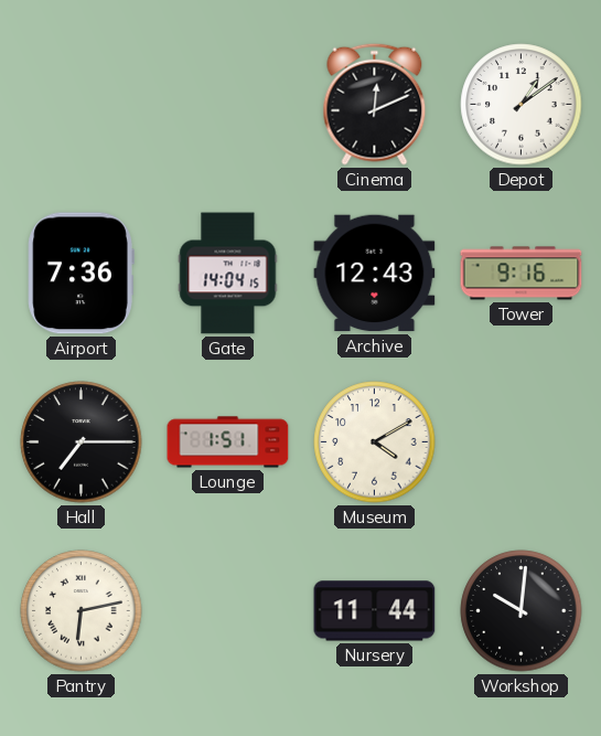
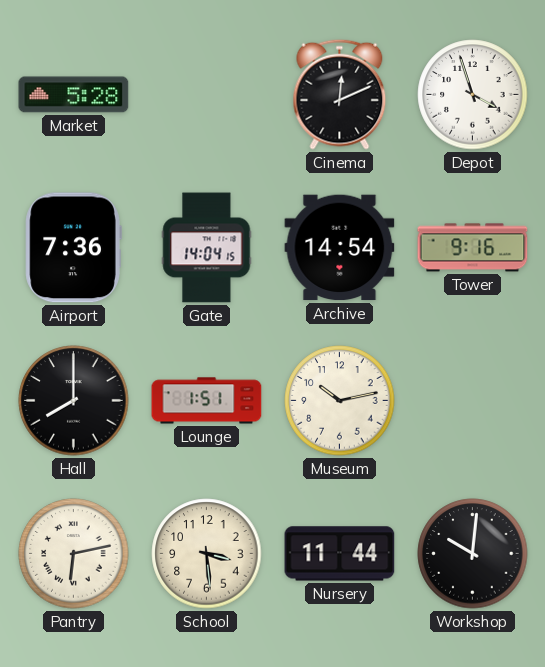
Market: none -> 5:28
Depot: 1:09 -> 3:57
Archive: 12:43 -> 14:54
Hall: 7:15 -> 8:00
Museum: 4:10 -> 10:13
School: none -> 3:29
